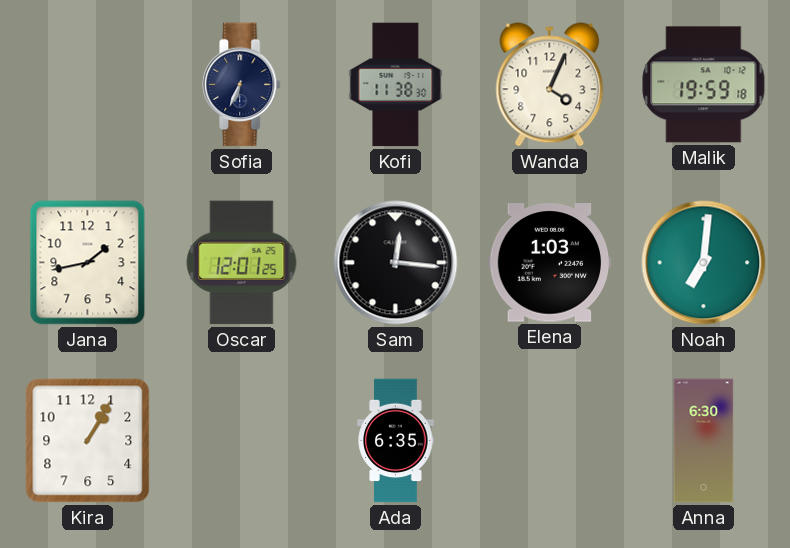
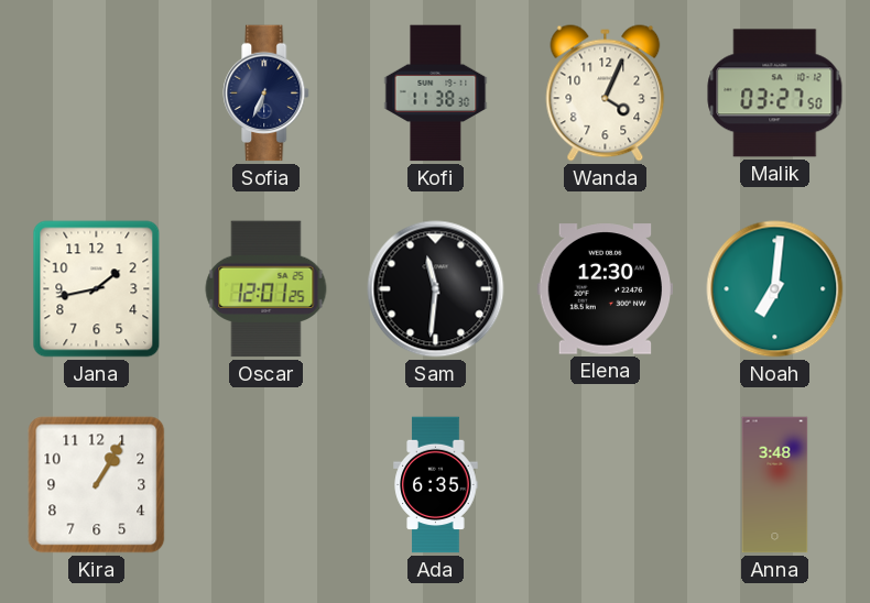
Malik: 19:59 -> 03:27
Sam: 12:16 -> 11:31
Elena: 1:03 -> 12:30
Anna: 6:30 -> 3:48
